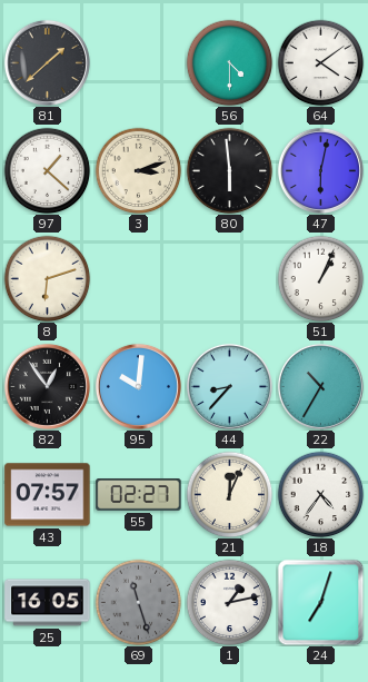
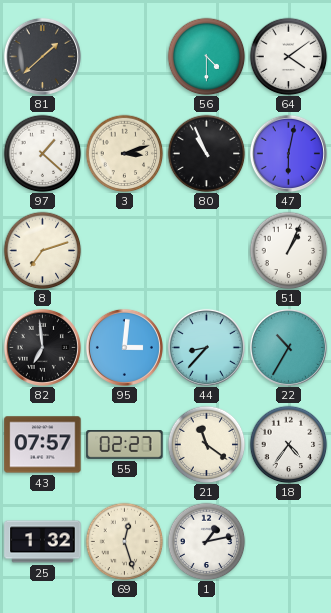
80: 5:59 -> 10:56
8: 6:12 -> 7:12
82: 12:54 -> 6:59
95: 10:01 -> 3:01
21: 12:04 -> 11:21
25: 16:05 -> 1:32
69: 11:27 -> 12:27
69 dial: grey -> cream
24: 7:03 -> none
